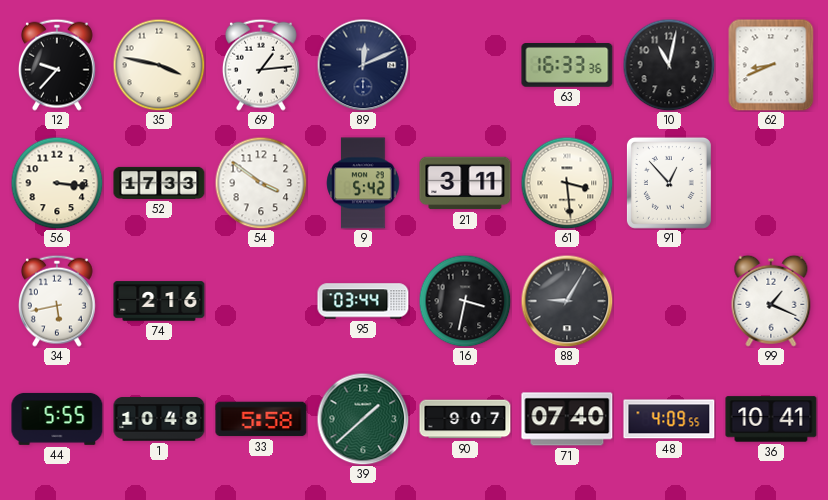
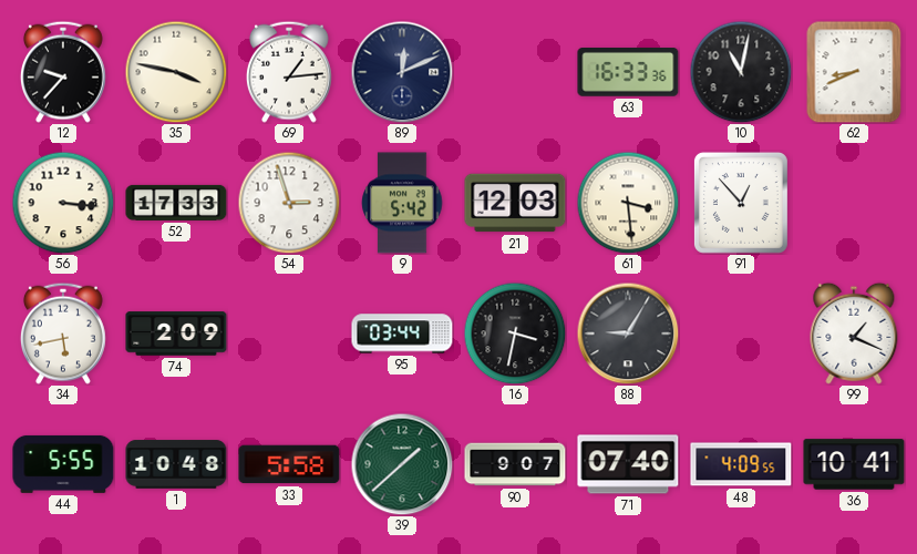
54: 3:51 -> 2:57
21: 3:11 -> 12:03
74: 2:16 -> 2:09
